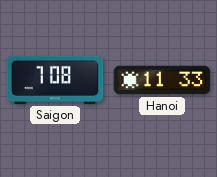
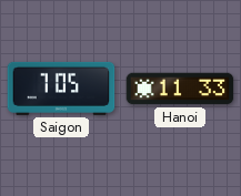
Saigon: 7:08 -> 7:05
